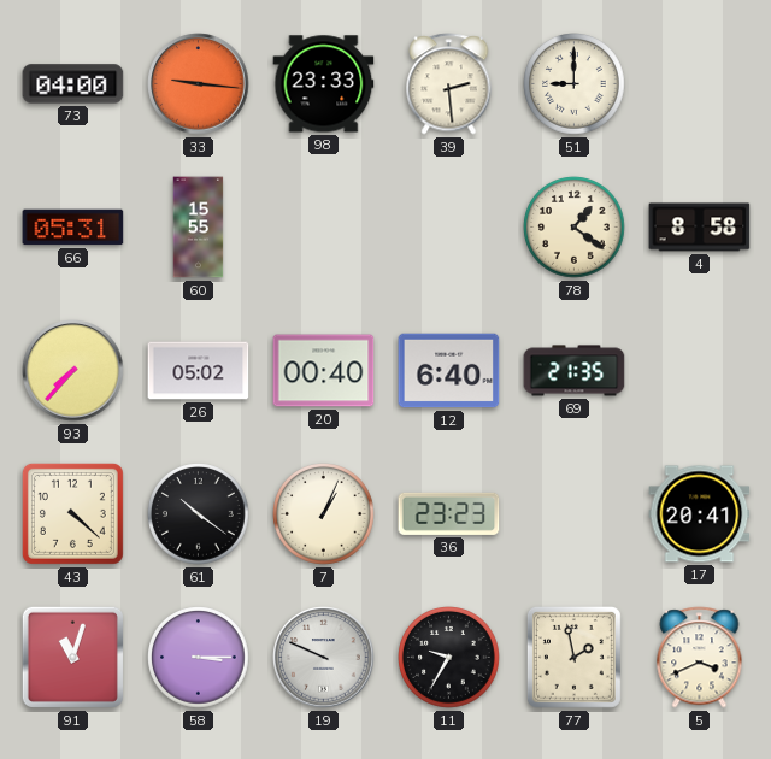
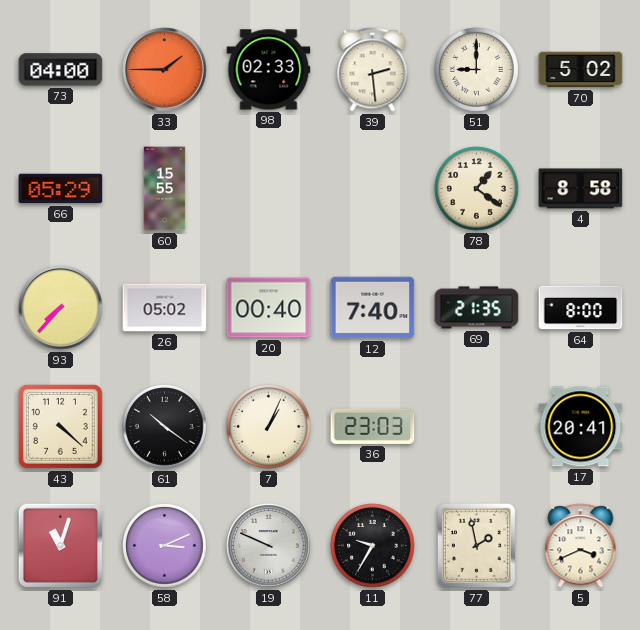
33: 9:16 -> 1:45
98: 23:33 -> 02:33
70: none -> 5:02
66: 05:31 -> 05:29
12: 6:40 -> 7:40
64: none -> 8:00
36: 23:23 -> 23:03
58: 3:15 -> 3:11
